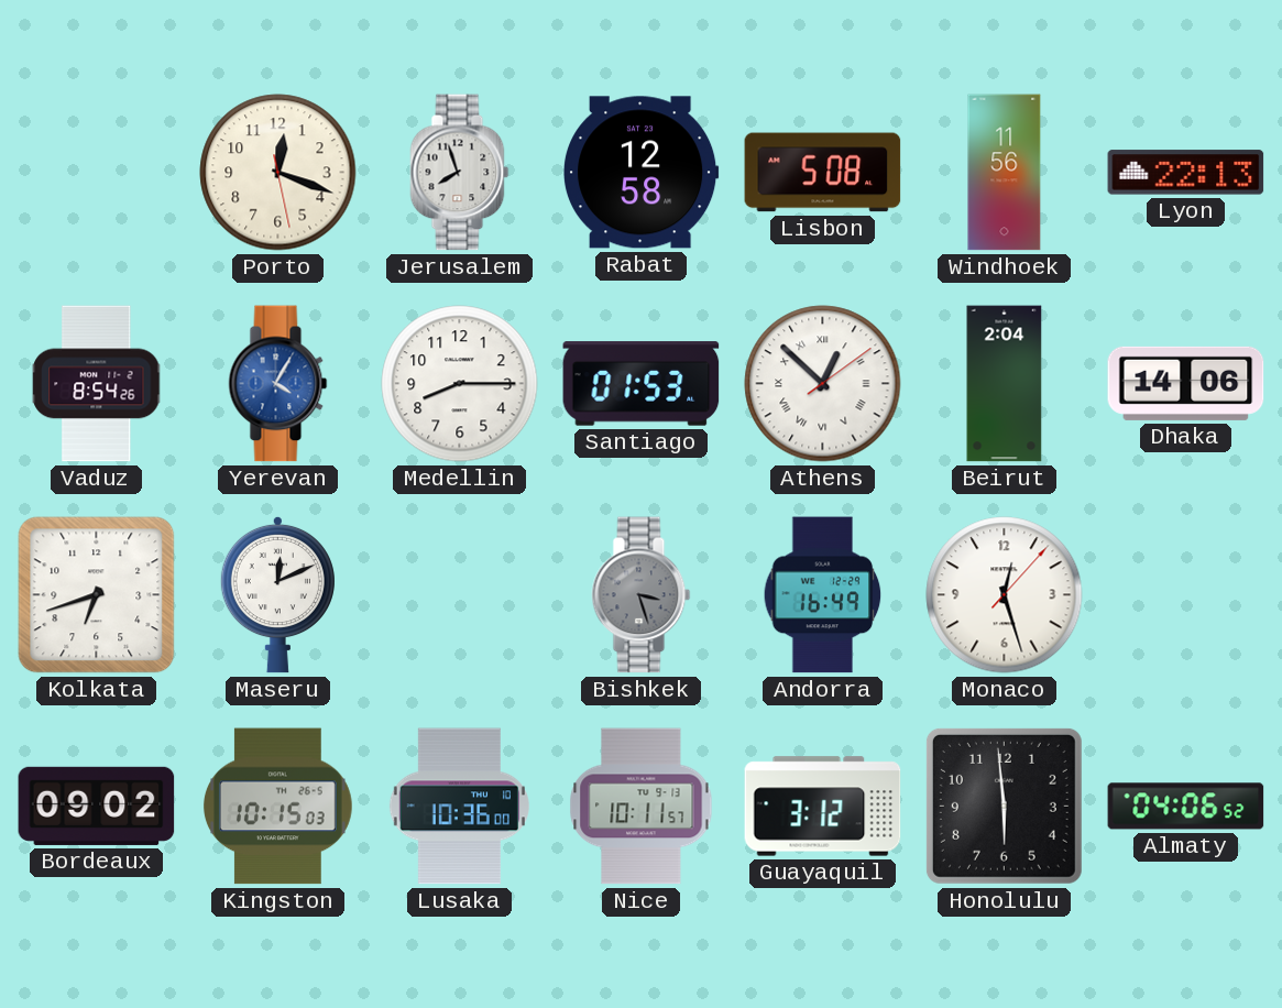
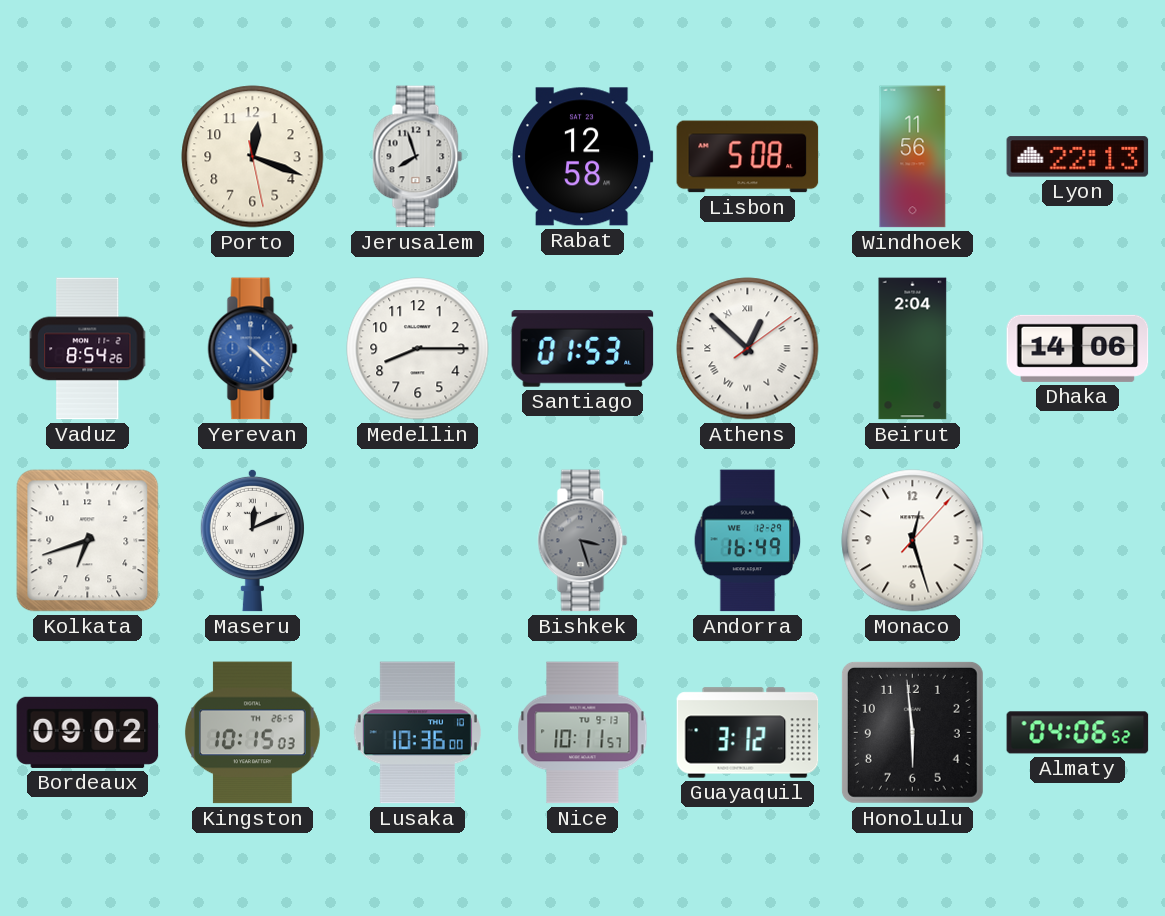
Yerevan: 4:05 -> 4:22
